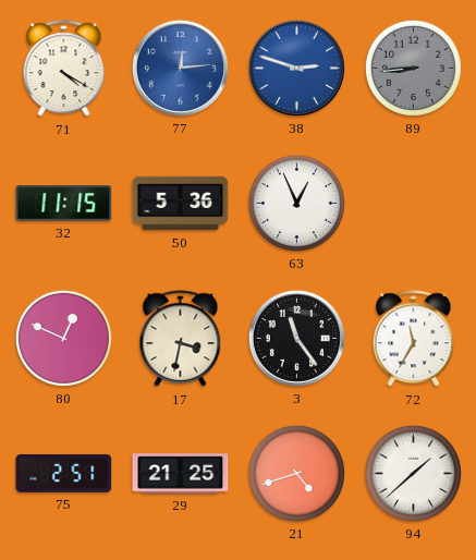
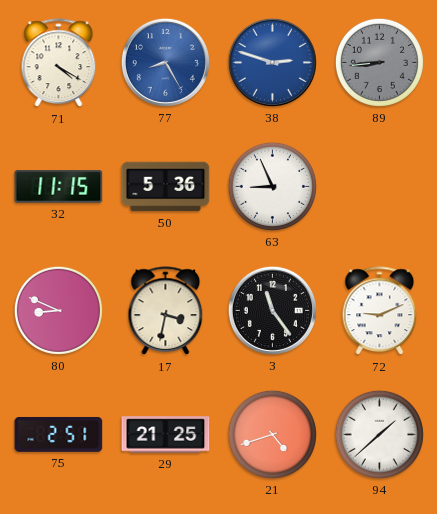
77: 12:14 -> 8:25
63: 12:56 -> 8:56
80: 12:49 -> 8:49
72: 11:35 -> 9:11
